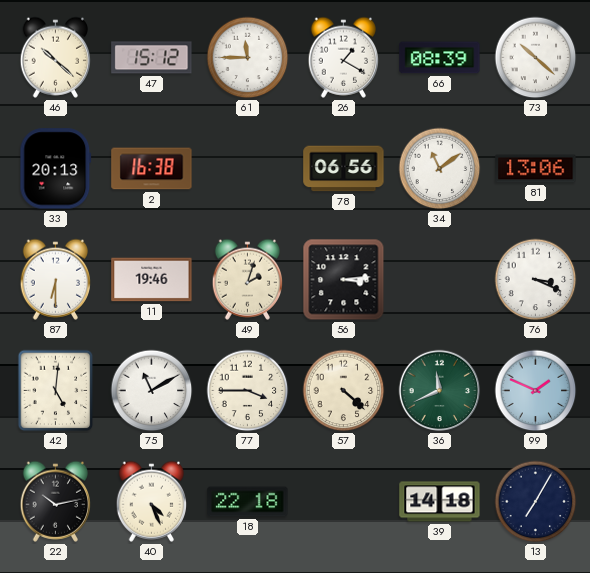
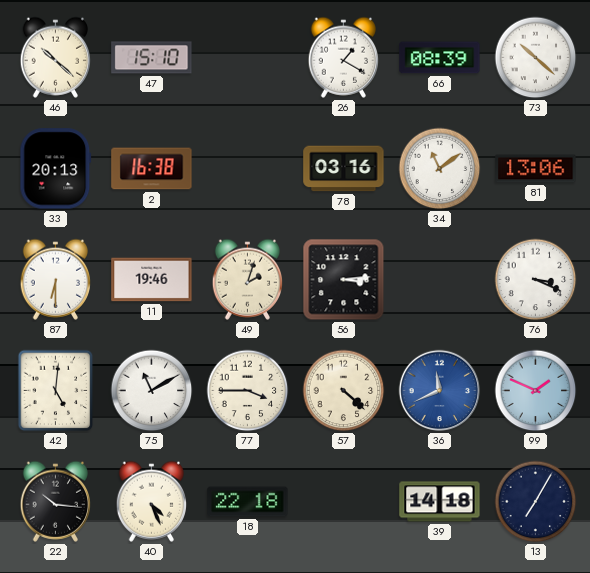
47: 15:12 -> 15:10
61: 11:45 -> none
78: 06:56 -> 03:16
36 dial: green -> blue
22: 10:13 -> 10:16
